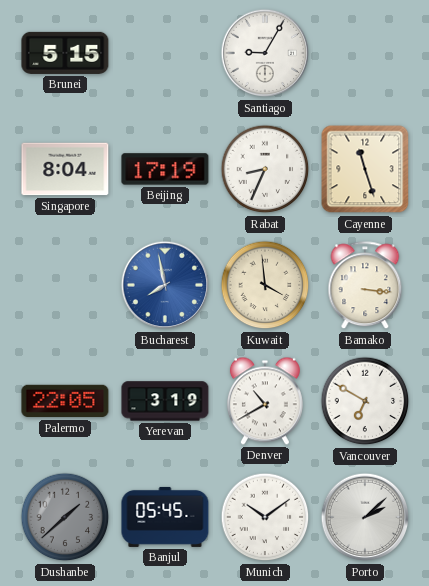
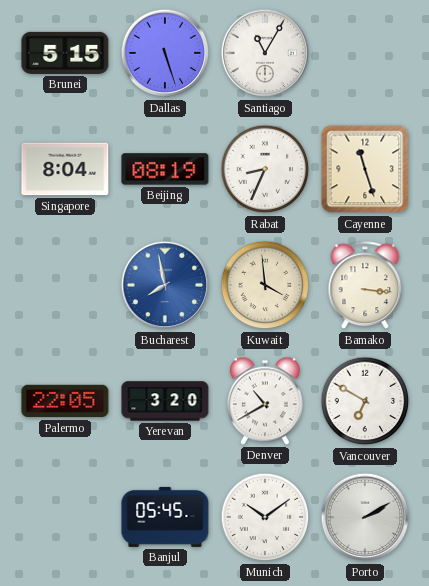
Dallas: none -> 5:27
Santiago: 9:05 -> 11:05
Beijing: 17:19 -> 08:19
Yerevan: 3:19 -> 3:20
Dushanbe: 1:38 -> none
Porto: 2:08 -> 2:10
